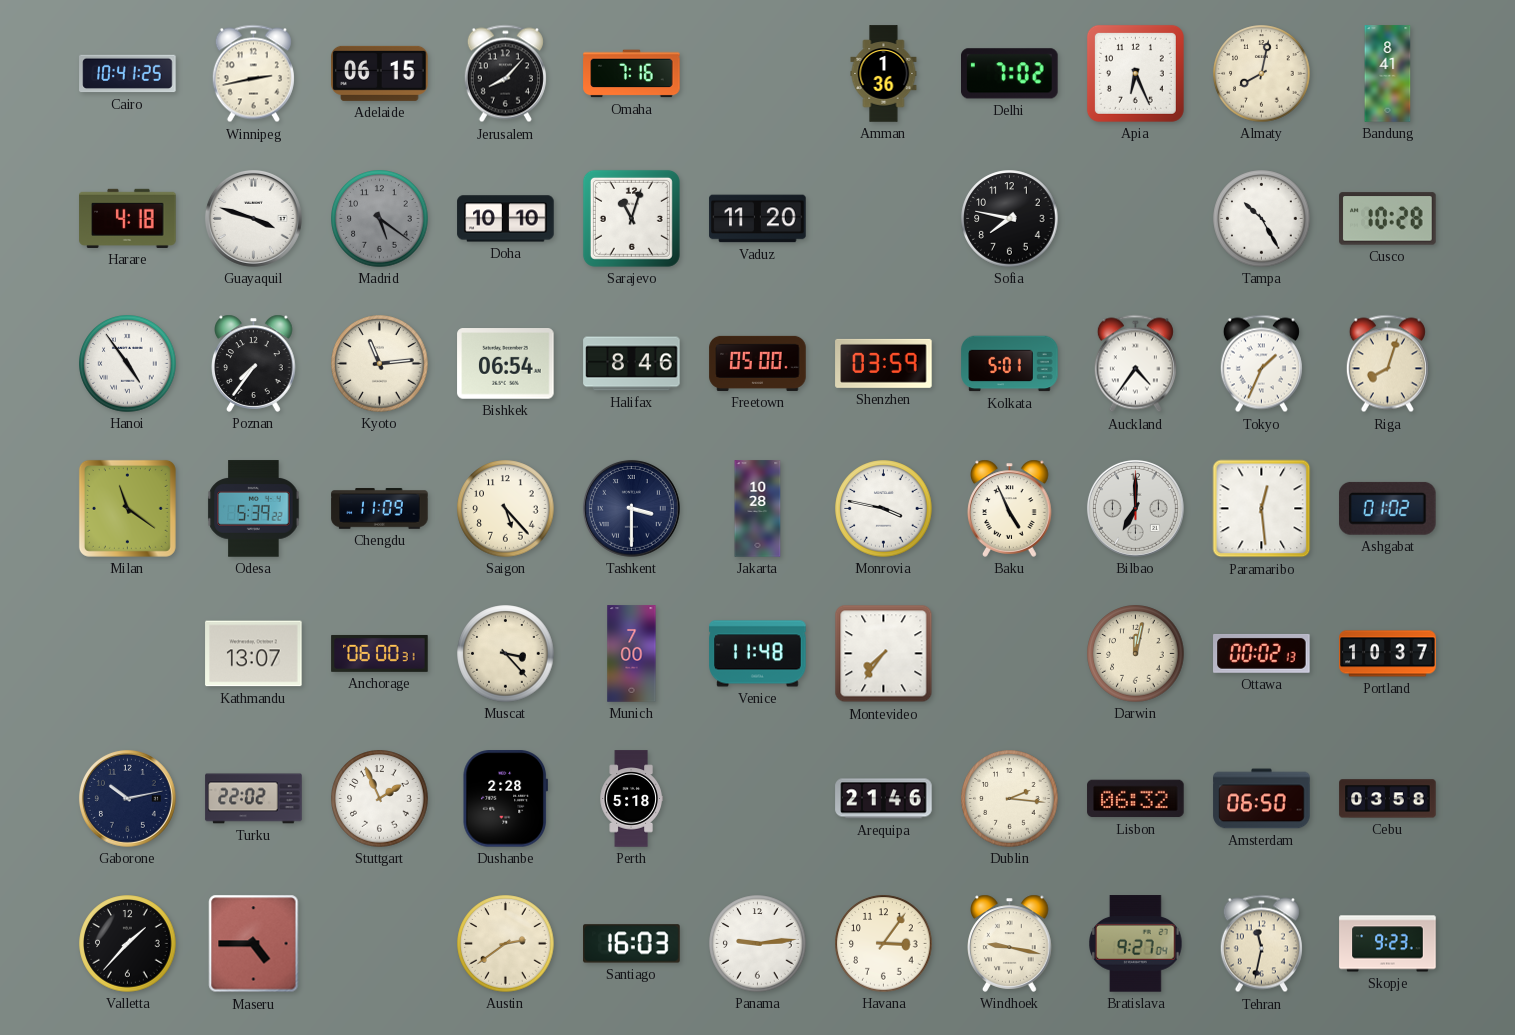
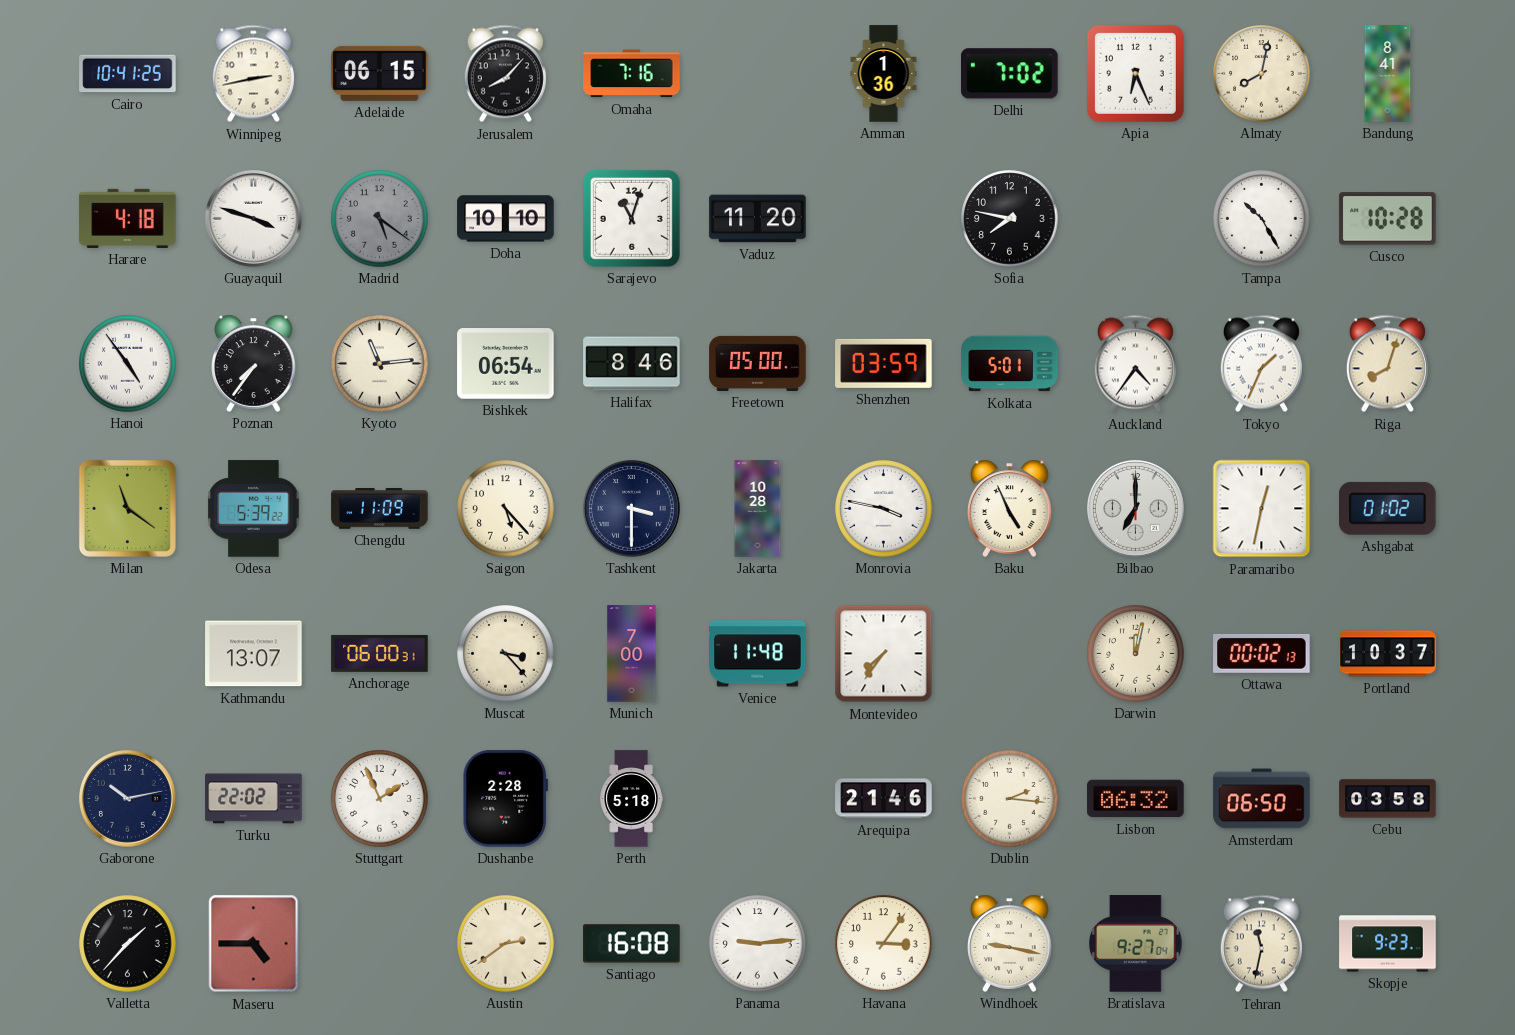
Paramaribo: 12:29 -> 12:32
Santiago: 16:03 -> 16:08
